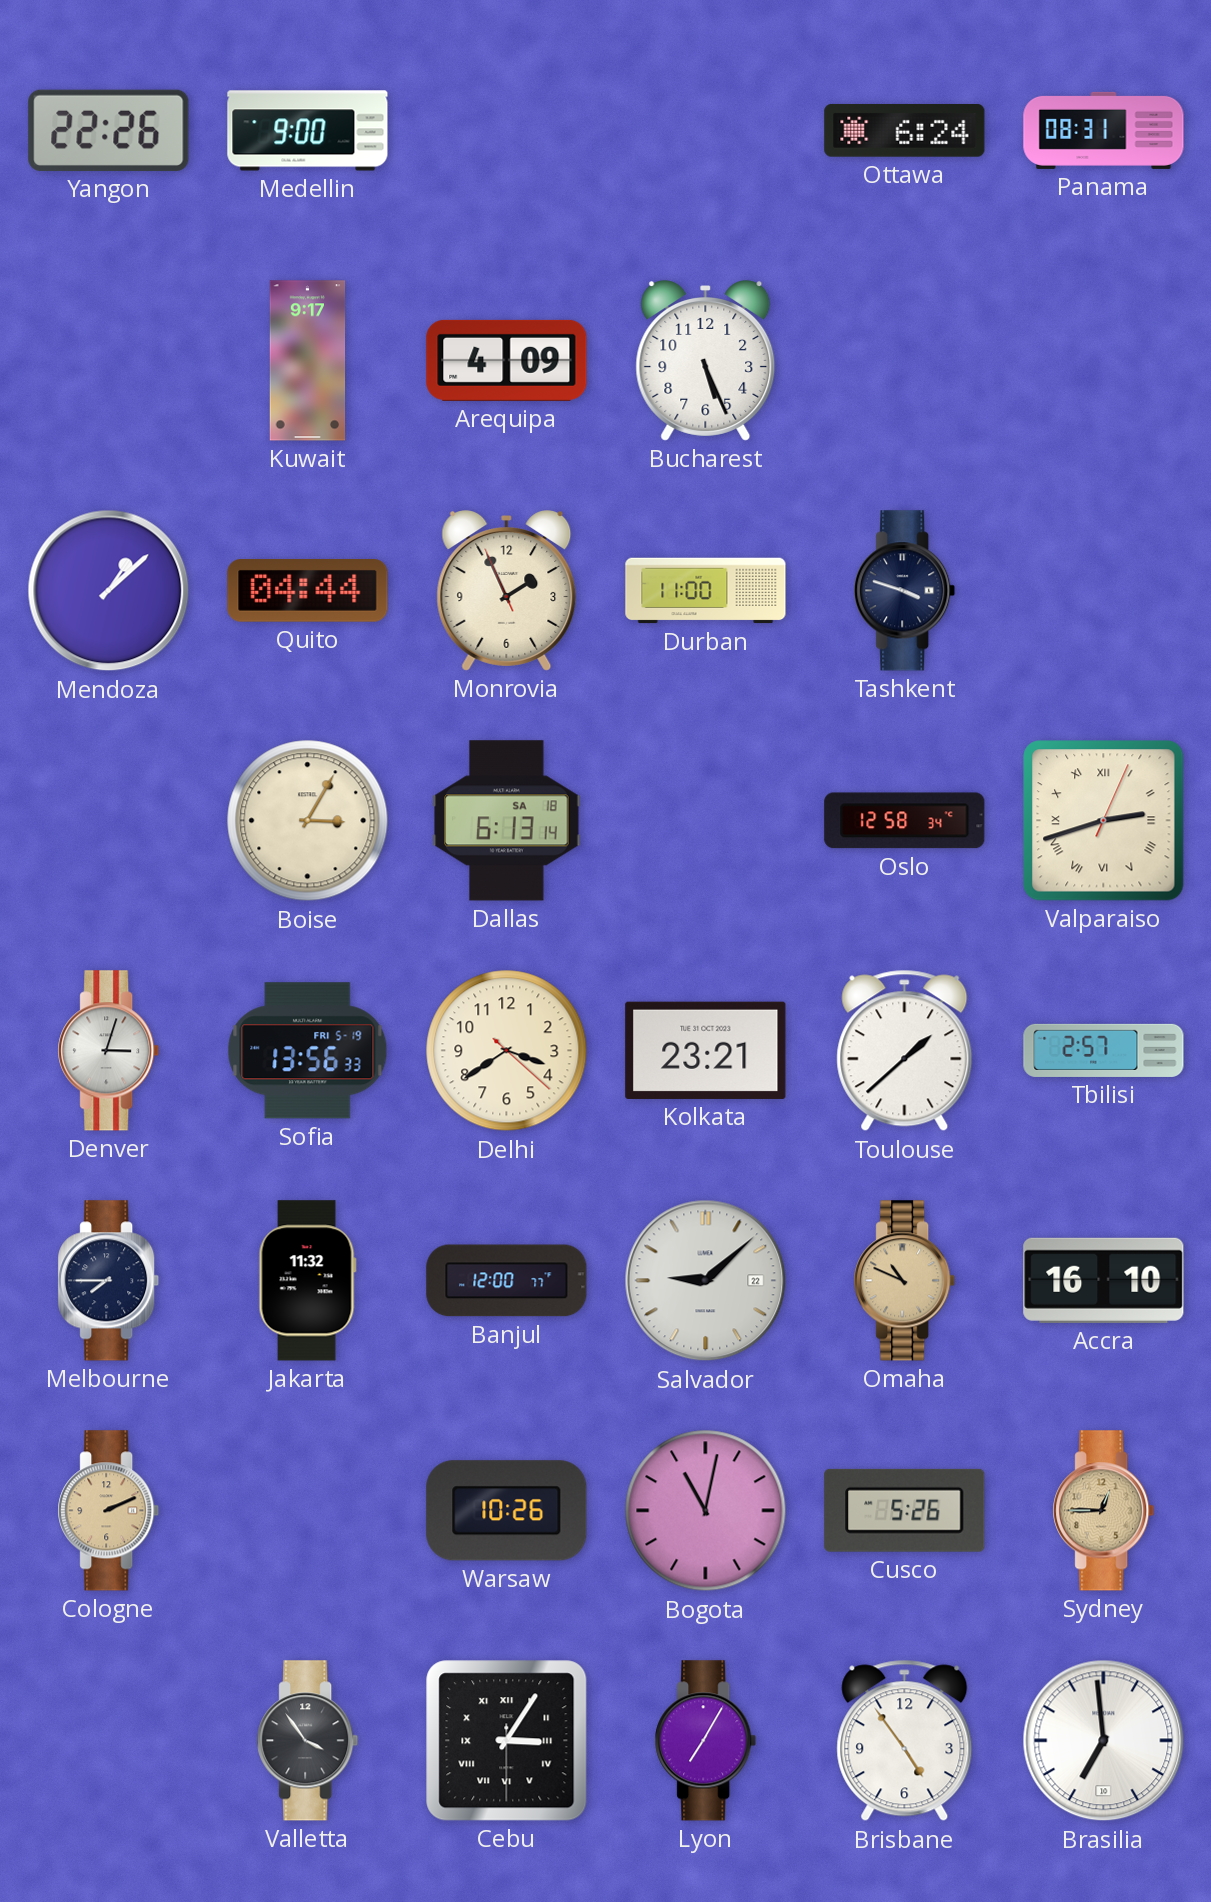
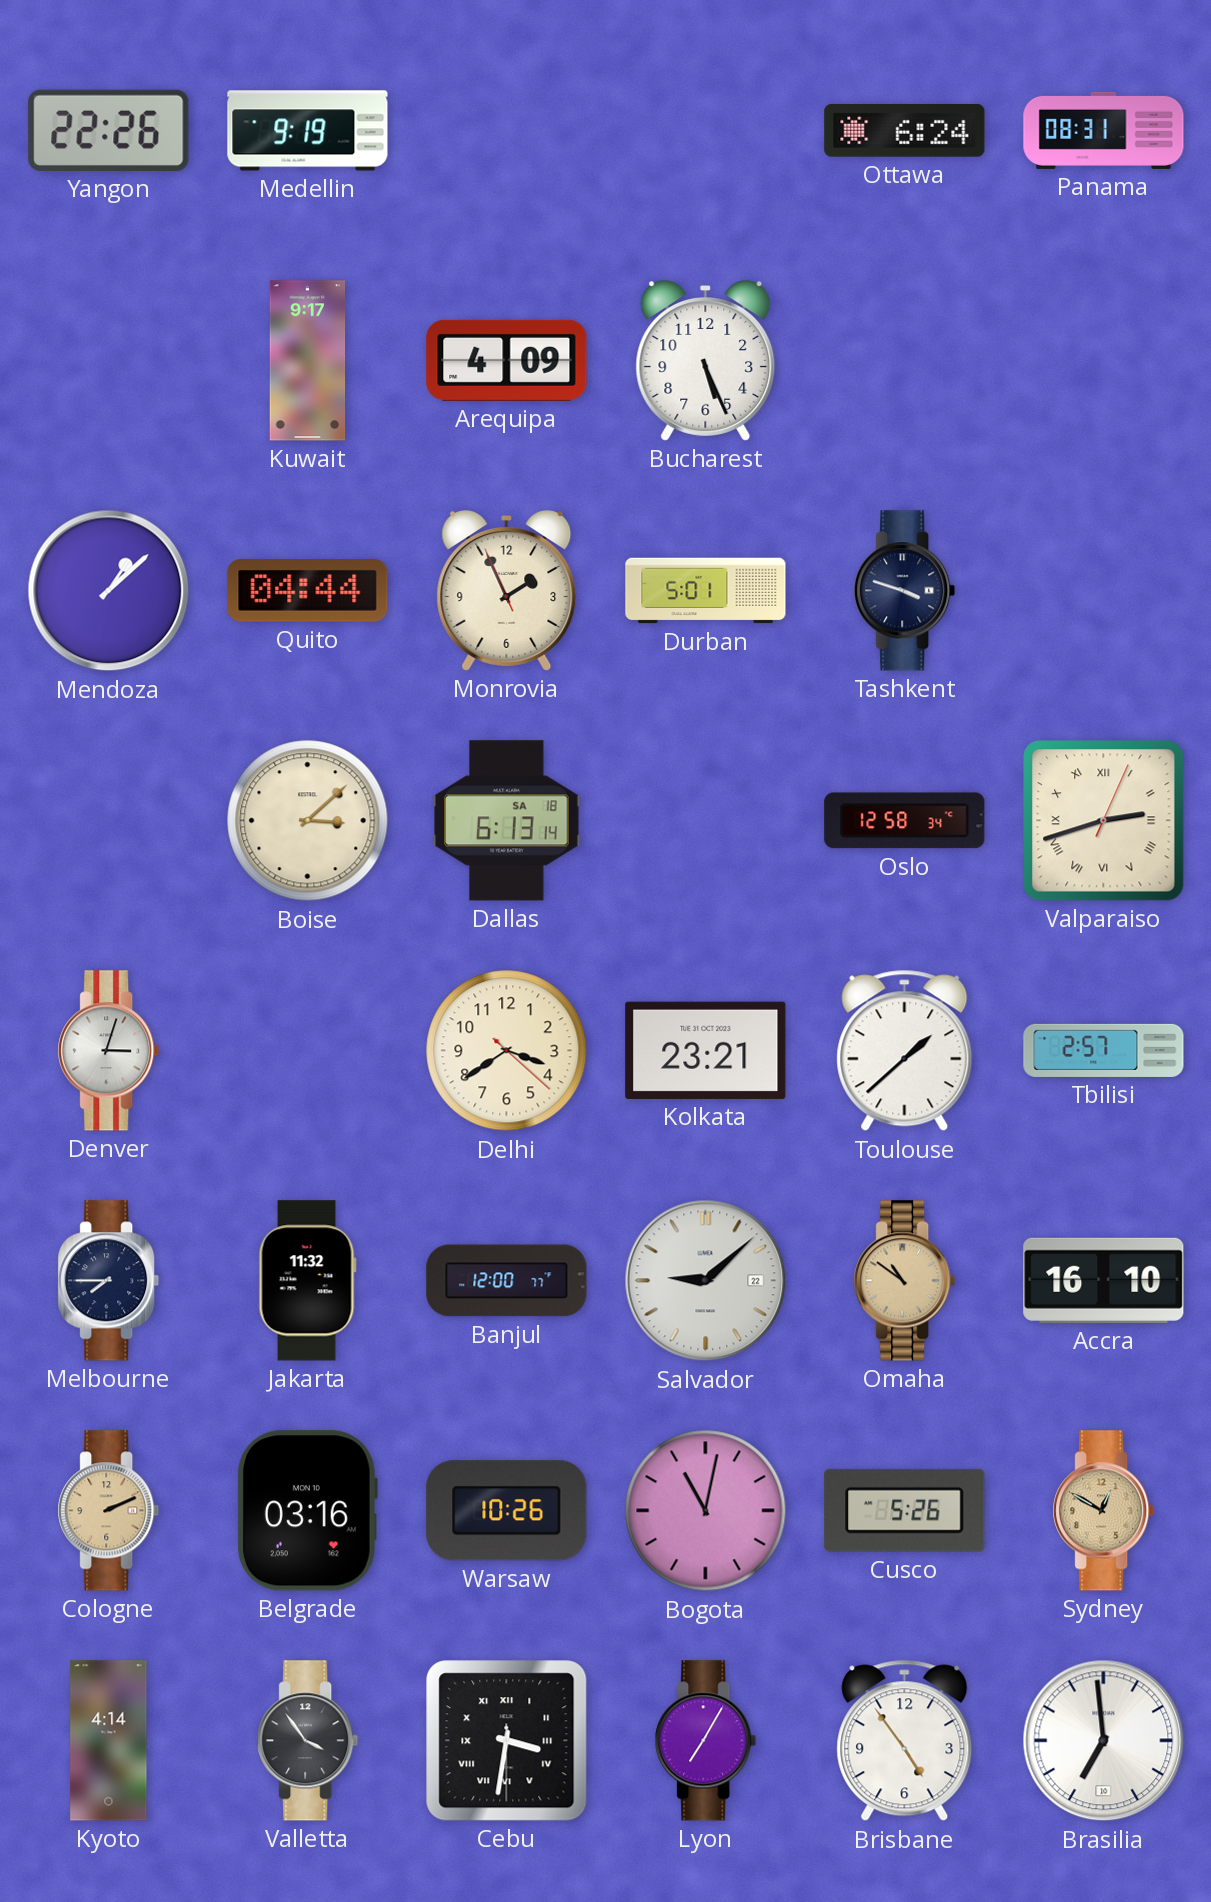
Medellin: 9:00 -> 9:19
Durban: 11:00 -> 5:01
Boise: 3:05 -> 3:08
Sofia: 13:56 -> none
Omaha: 10:49 -> 10:51
Belgrade: none -> 03:16
Sydney: 12:45 -> 12:50
Kyoto: none -> 4:14
Cebu: 3:05 -> 3:31
